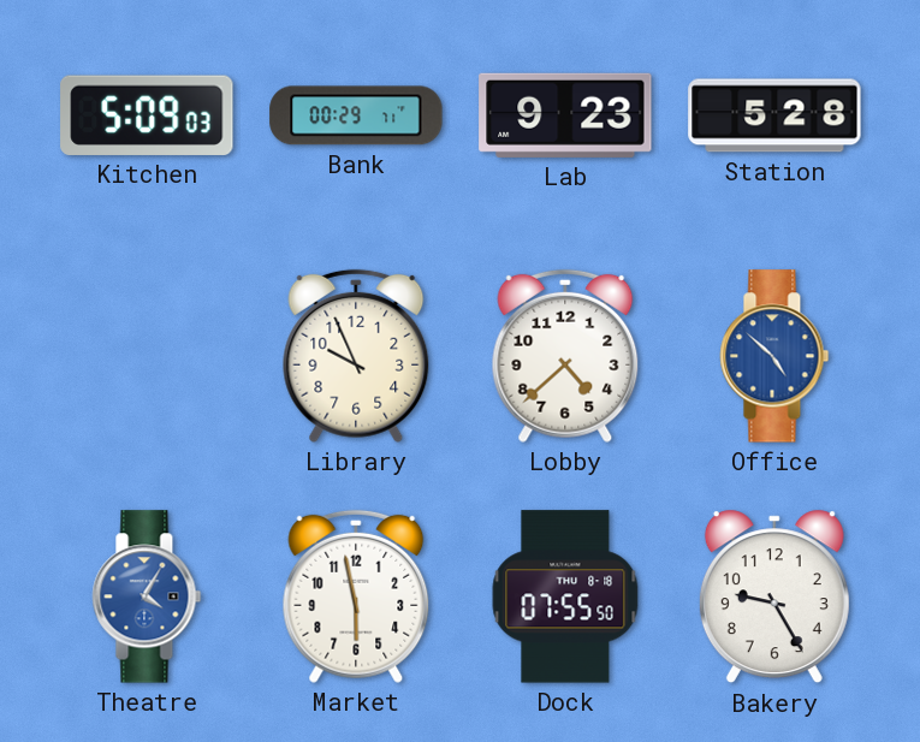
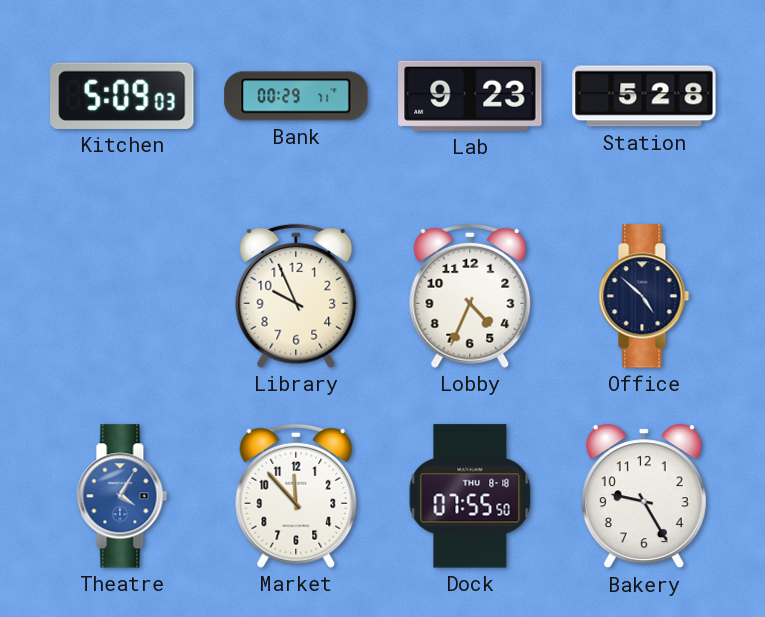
Lobby: 4:38 -> 4:34
Office dial: blue -> navy
Market: 5:58 -> 11:53
